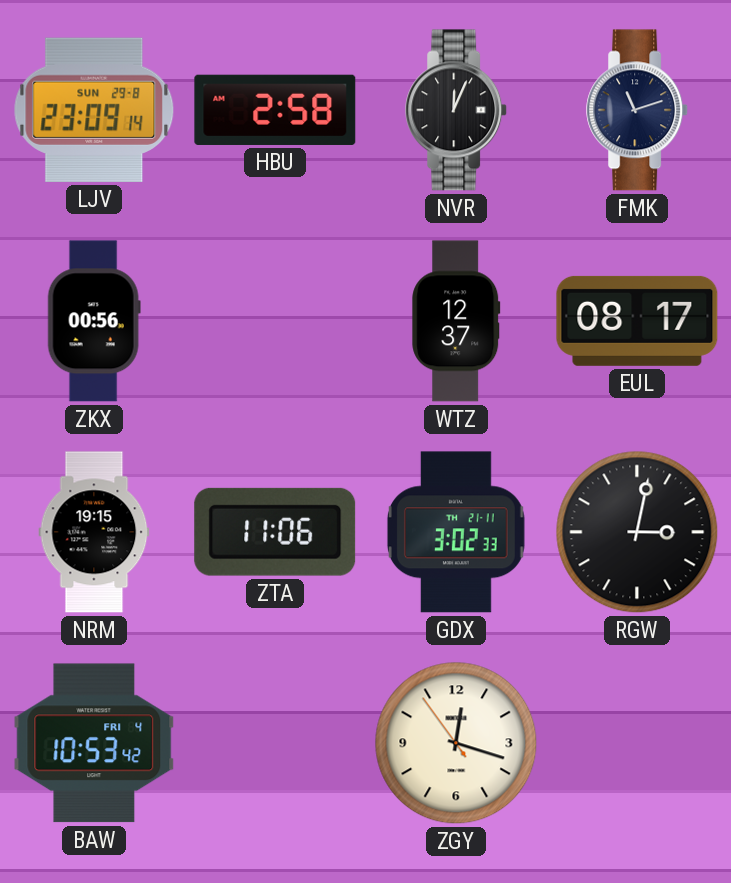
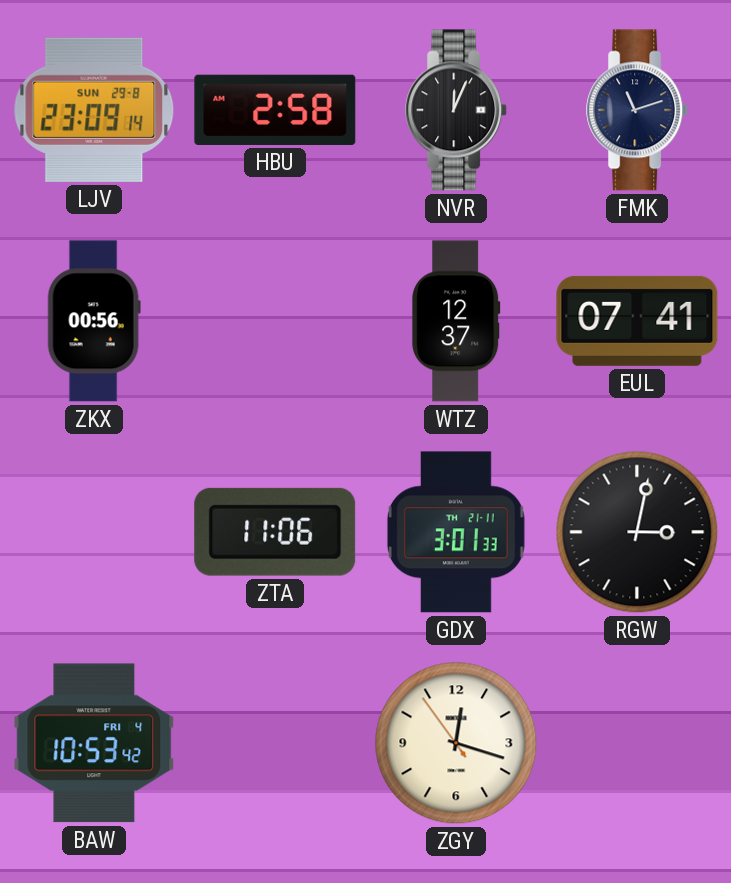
EUL: 08:17 -> 07:41
NRM: 19:15 -> none
GDX: 3:02 -> 3:01
